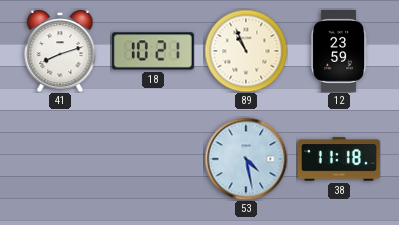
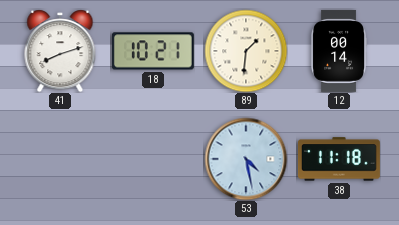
89: 10:56 -> 1:31
12: 23:59 -> 00:14
